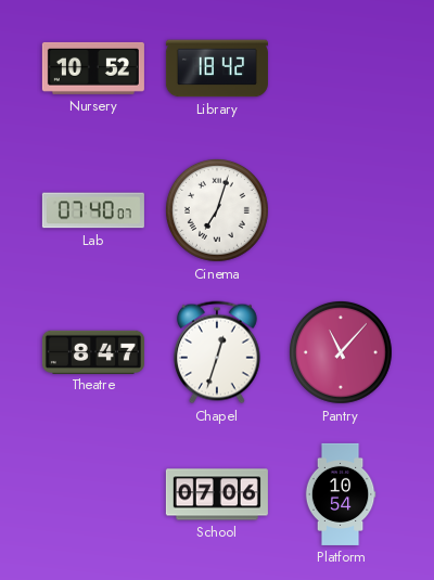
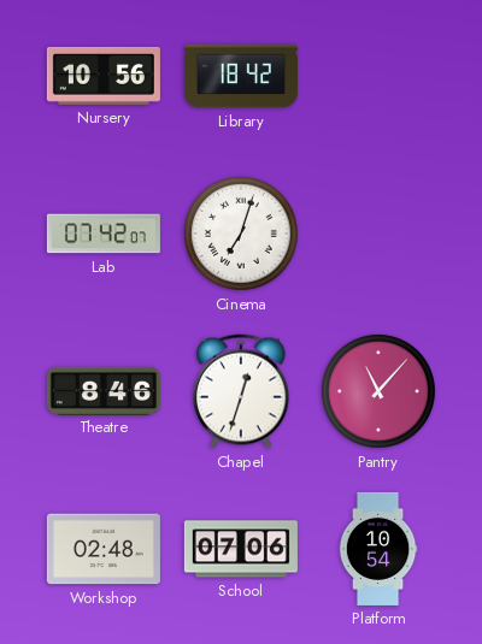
Nursery: 10:52 -> 10:56
Lab: 07:40 -> 07:42
Theatre: 8:47 -> 8:46
Workshop: none -> 02:48
